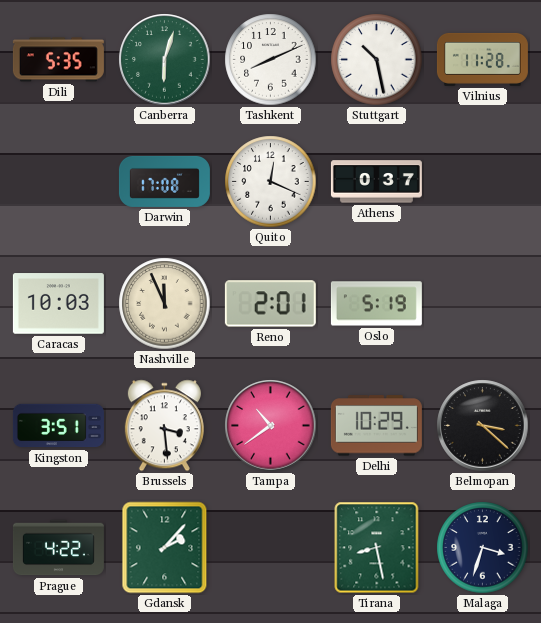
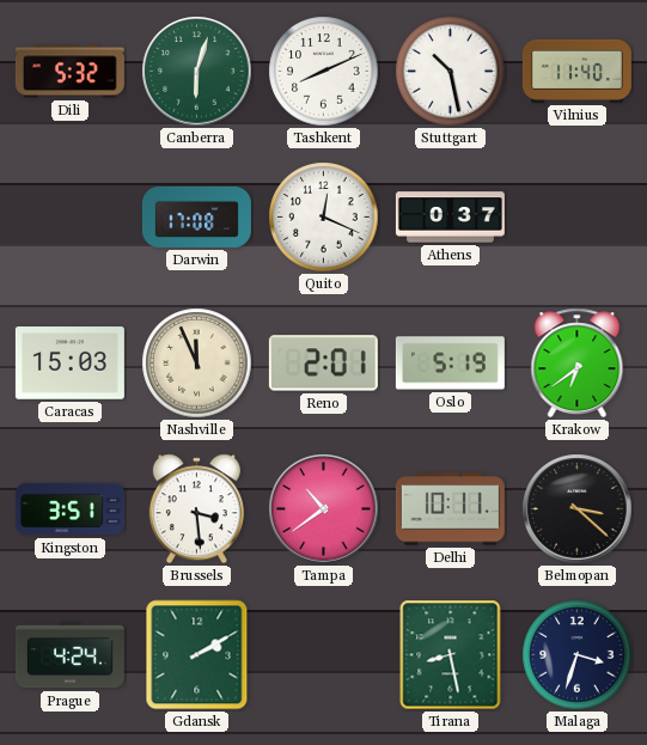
Dili: 5:35 -> 5:32
Vilnius: 11:28 -> 11:40
Caracas: 10:03 -> 15:03
Krakow: none -> 6:39
Delhi: 10:29 -> 10:11
Prague: 4:22 -> 4:24
Gdansk: 2:07 -> 2:10
